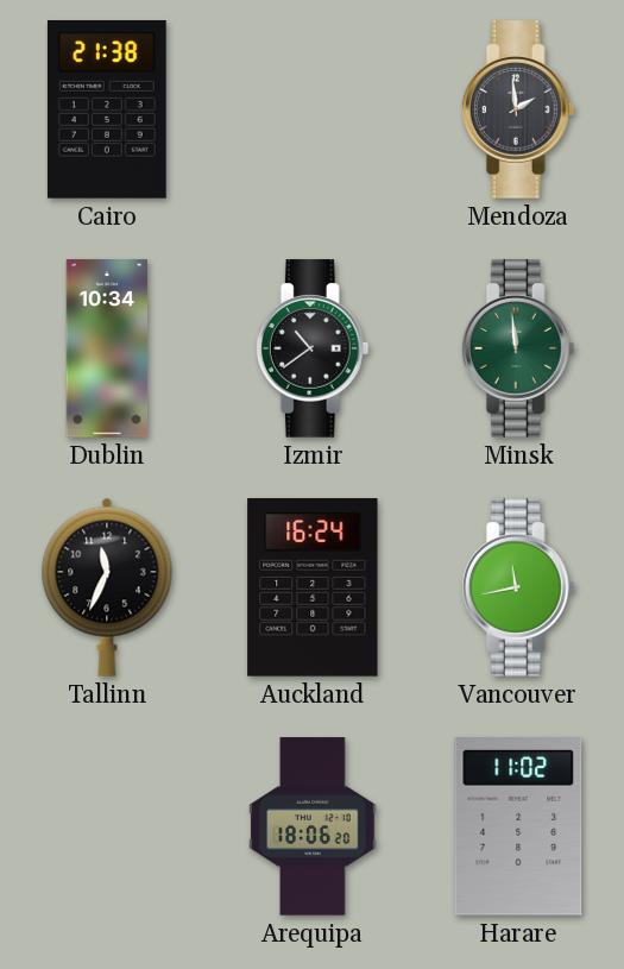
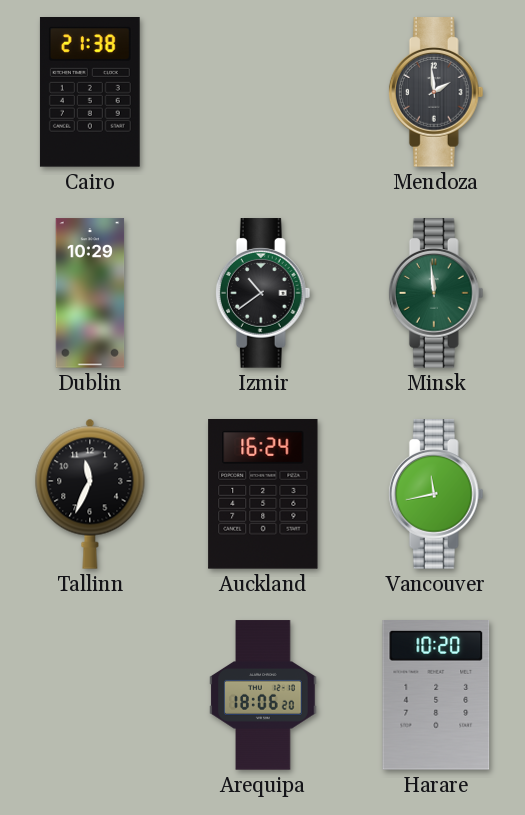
Dublin: 10:34 -> 10:29
Harare: 11:02 -> 10:20
